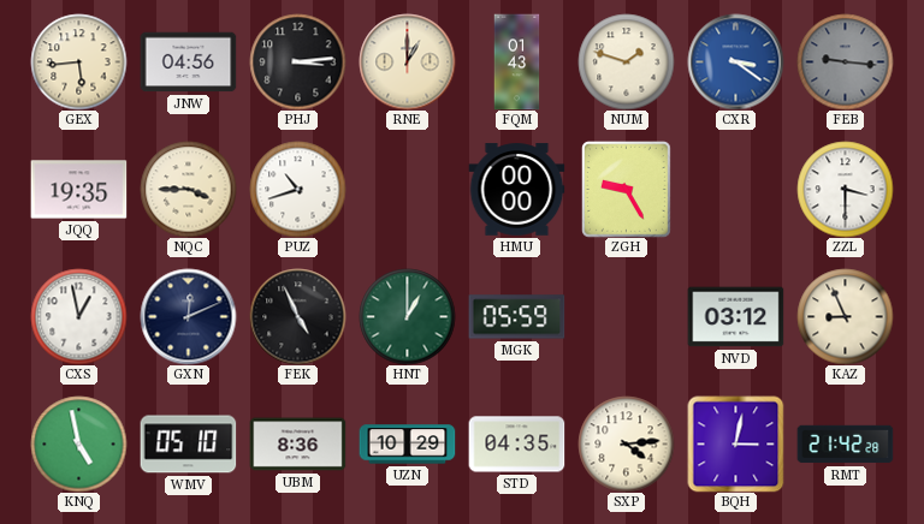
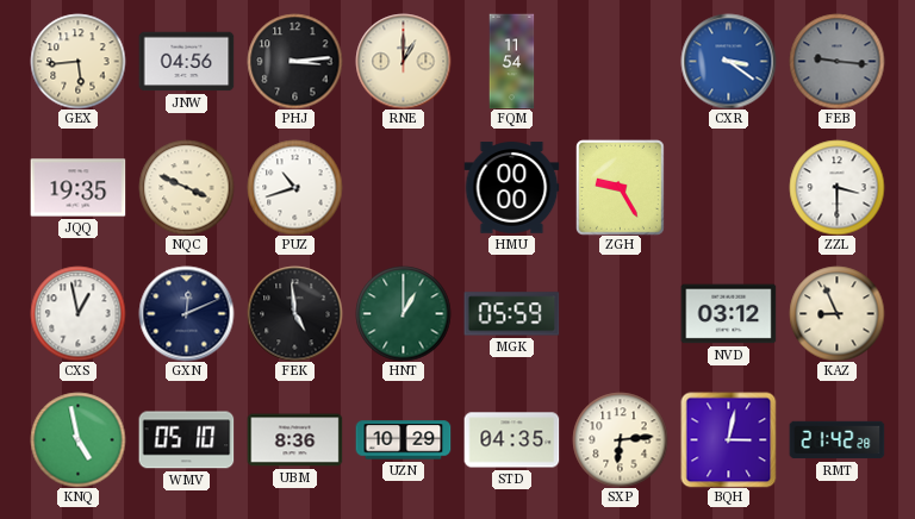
FQM: 01:43 -> 11:54
NUM: 1:48 -> none
NQC: 3:45 -> 3:49
FEK: 4:56 -> 4:59
SXP: 4:14 -> 6:14
